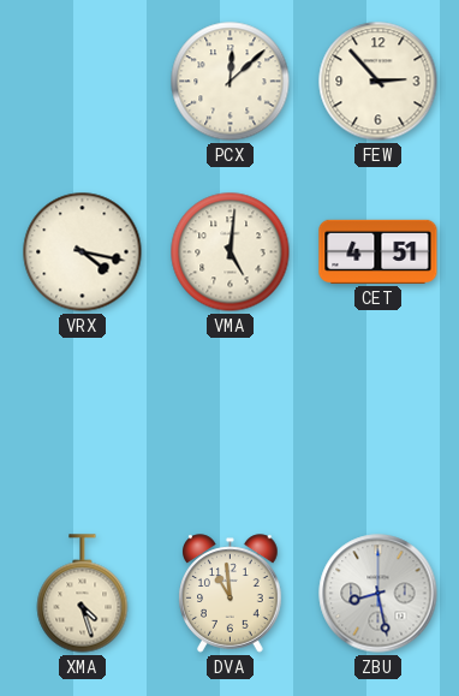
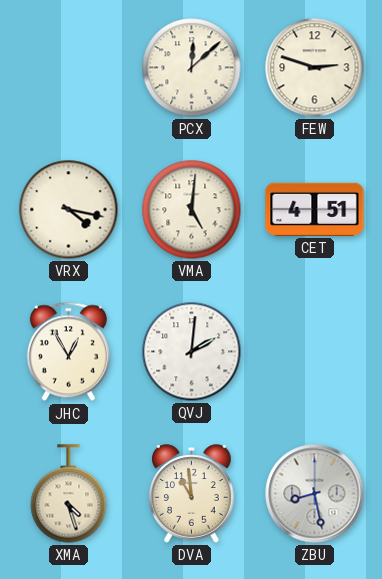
FEW: 2:53 -> 2:48
JHC: none -> 12:55
QVJ: none -> 2:01
